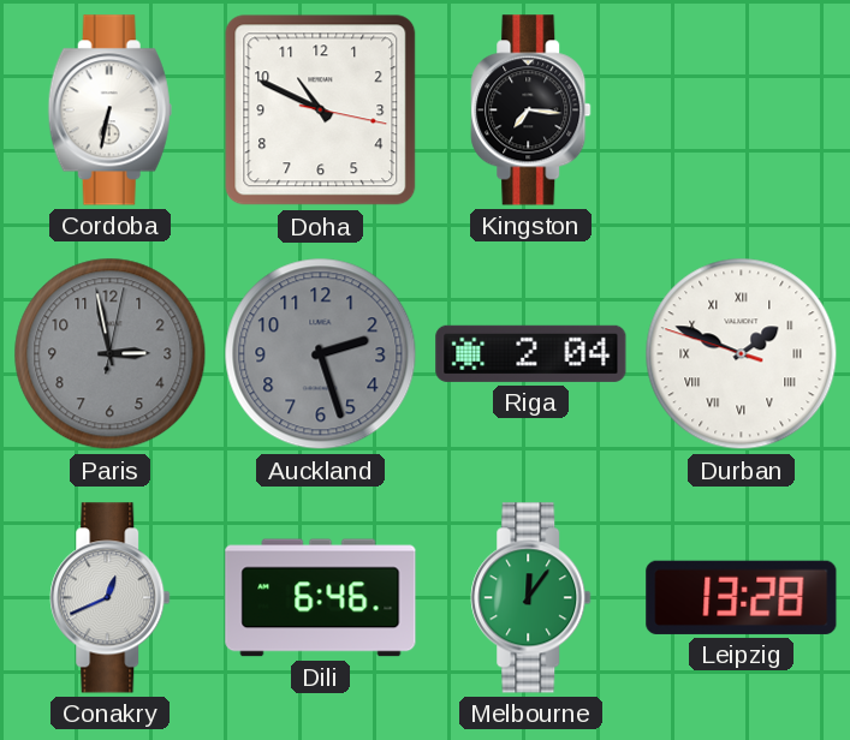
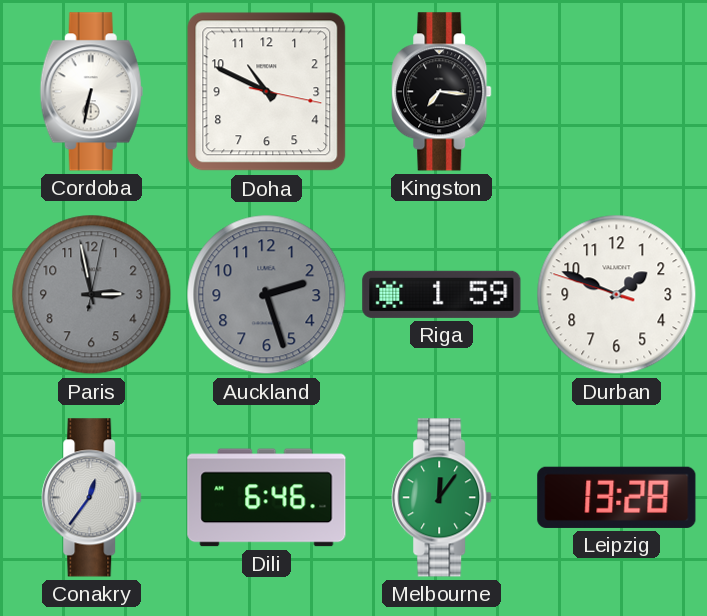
Riga: 2:04 -> 1:59
Durban numerals: Roman -> Arabic
Conakry: 12:41 -> 12:36
